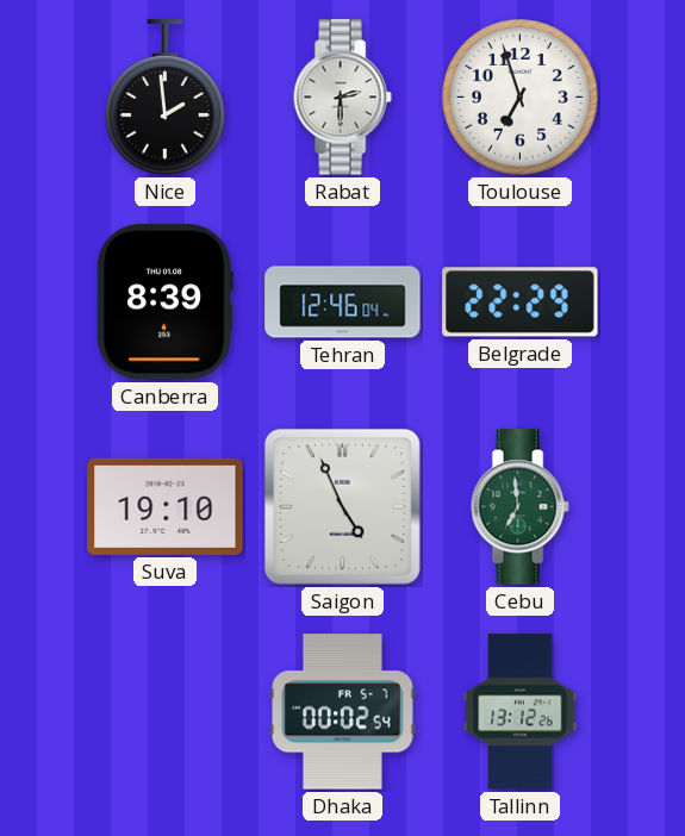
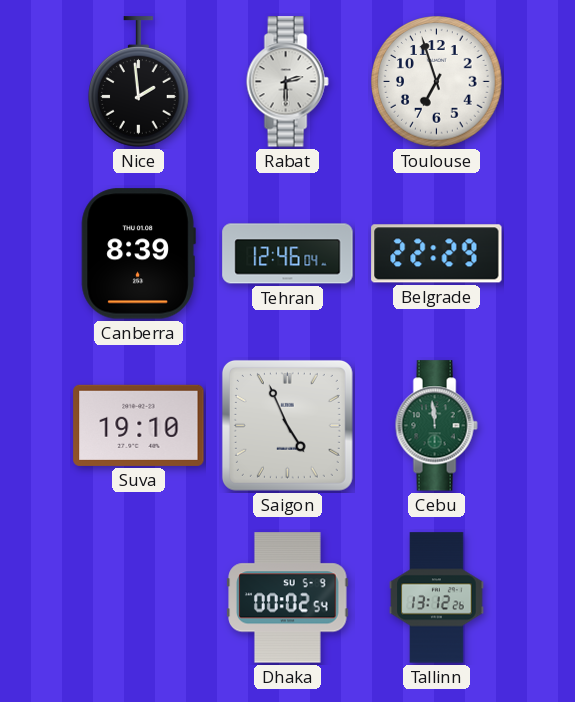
Cebu: 6:59 -> 11:59
Dhaka date: FR 5-7 -> SU 5-9
